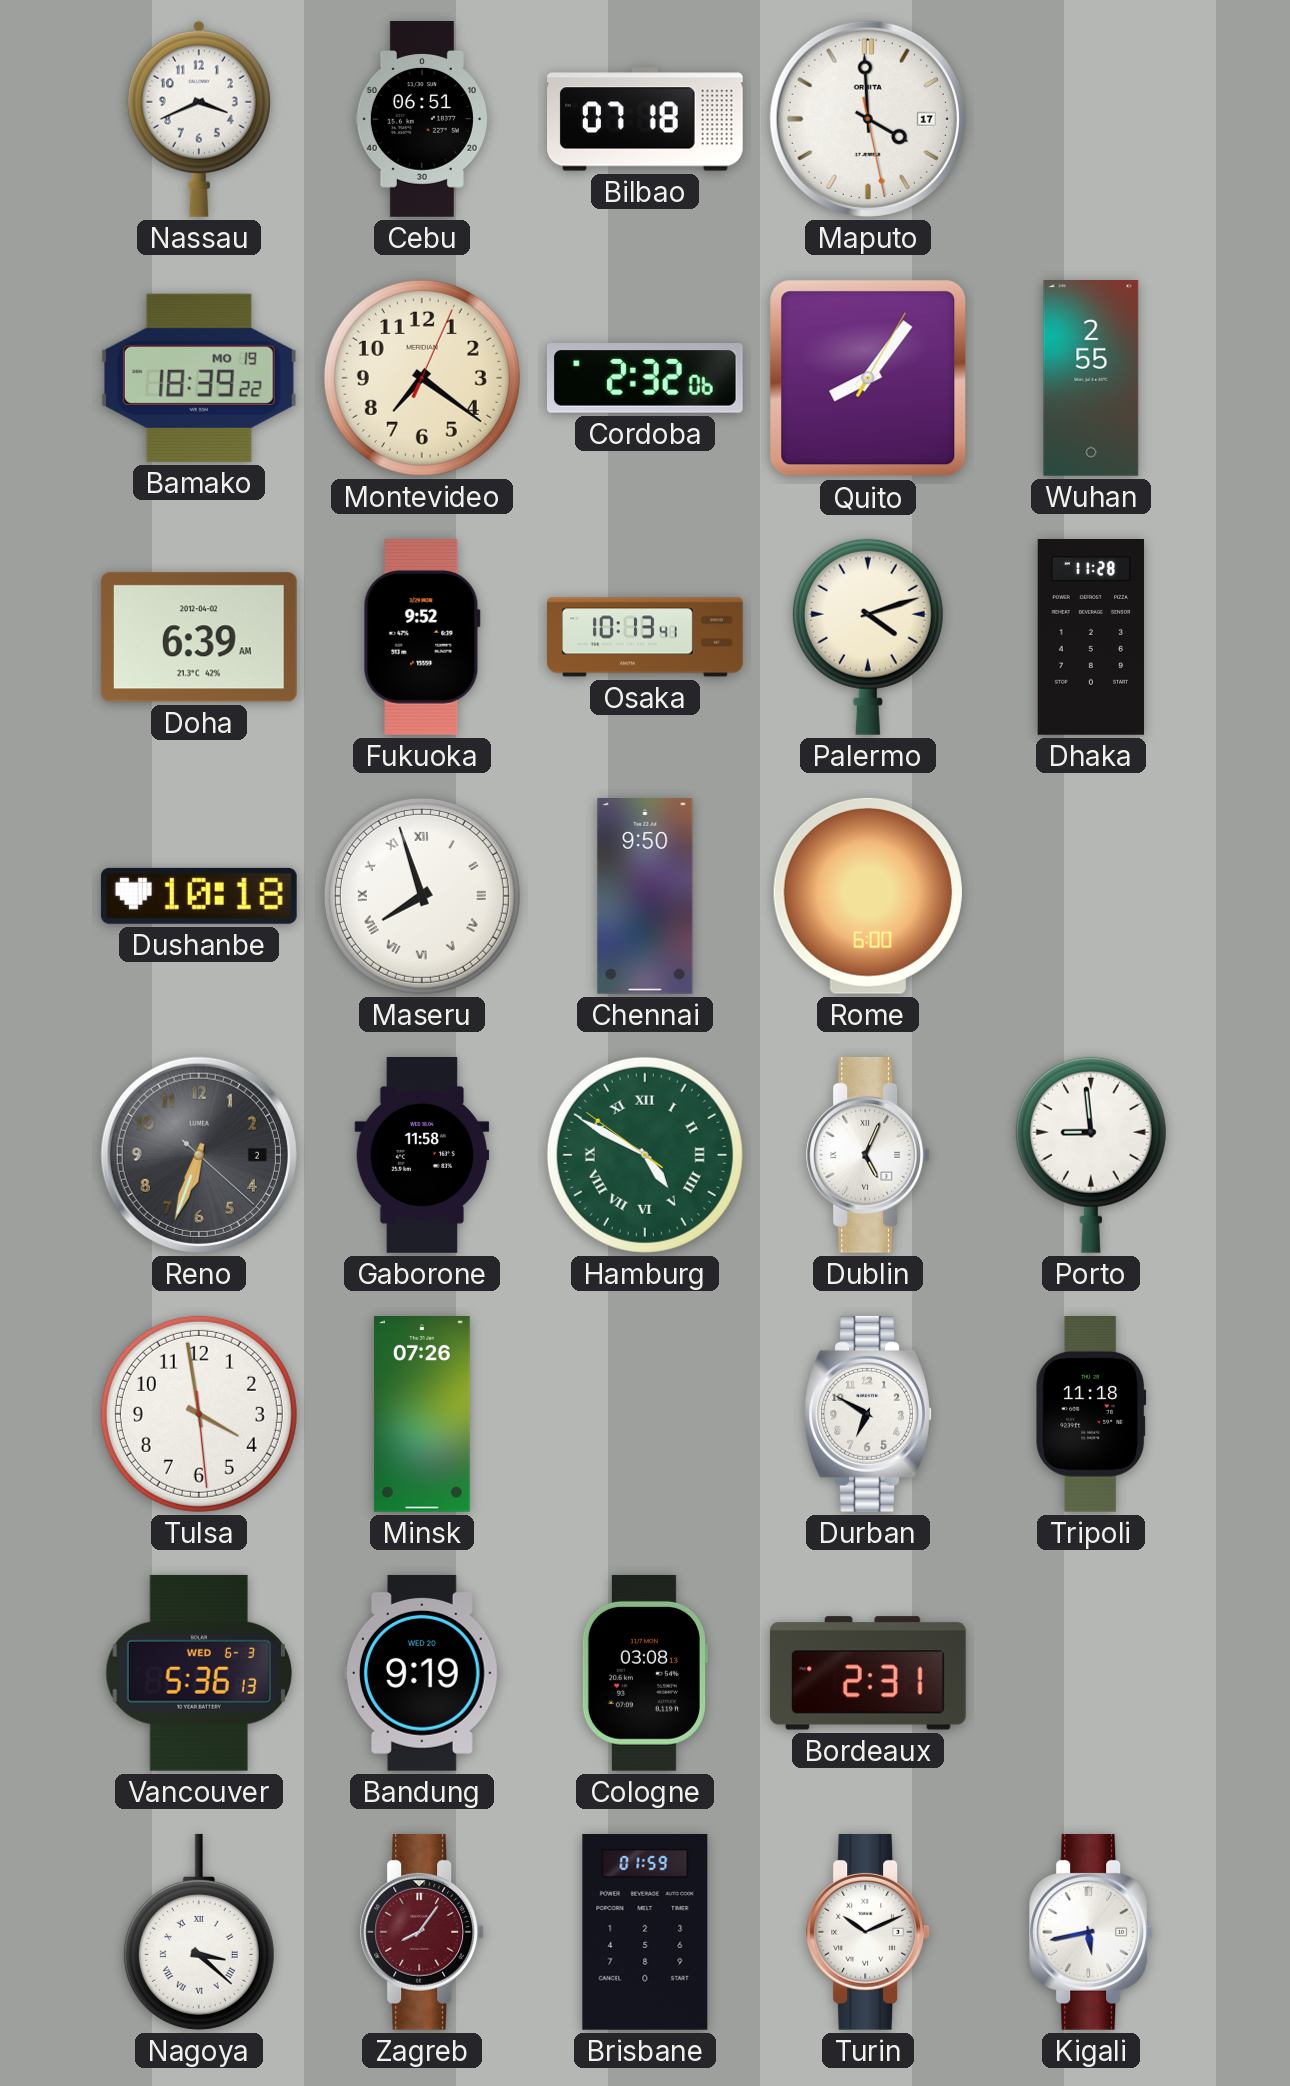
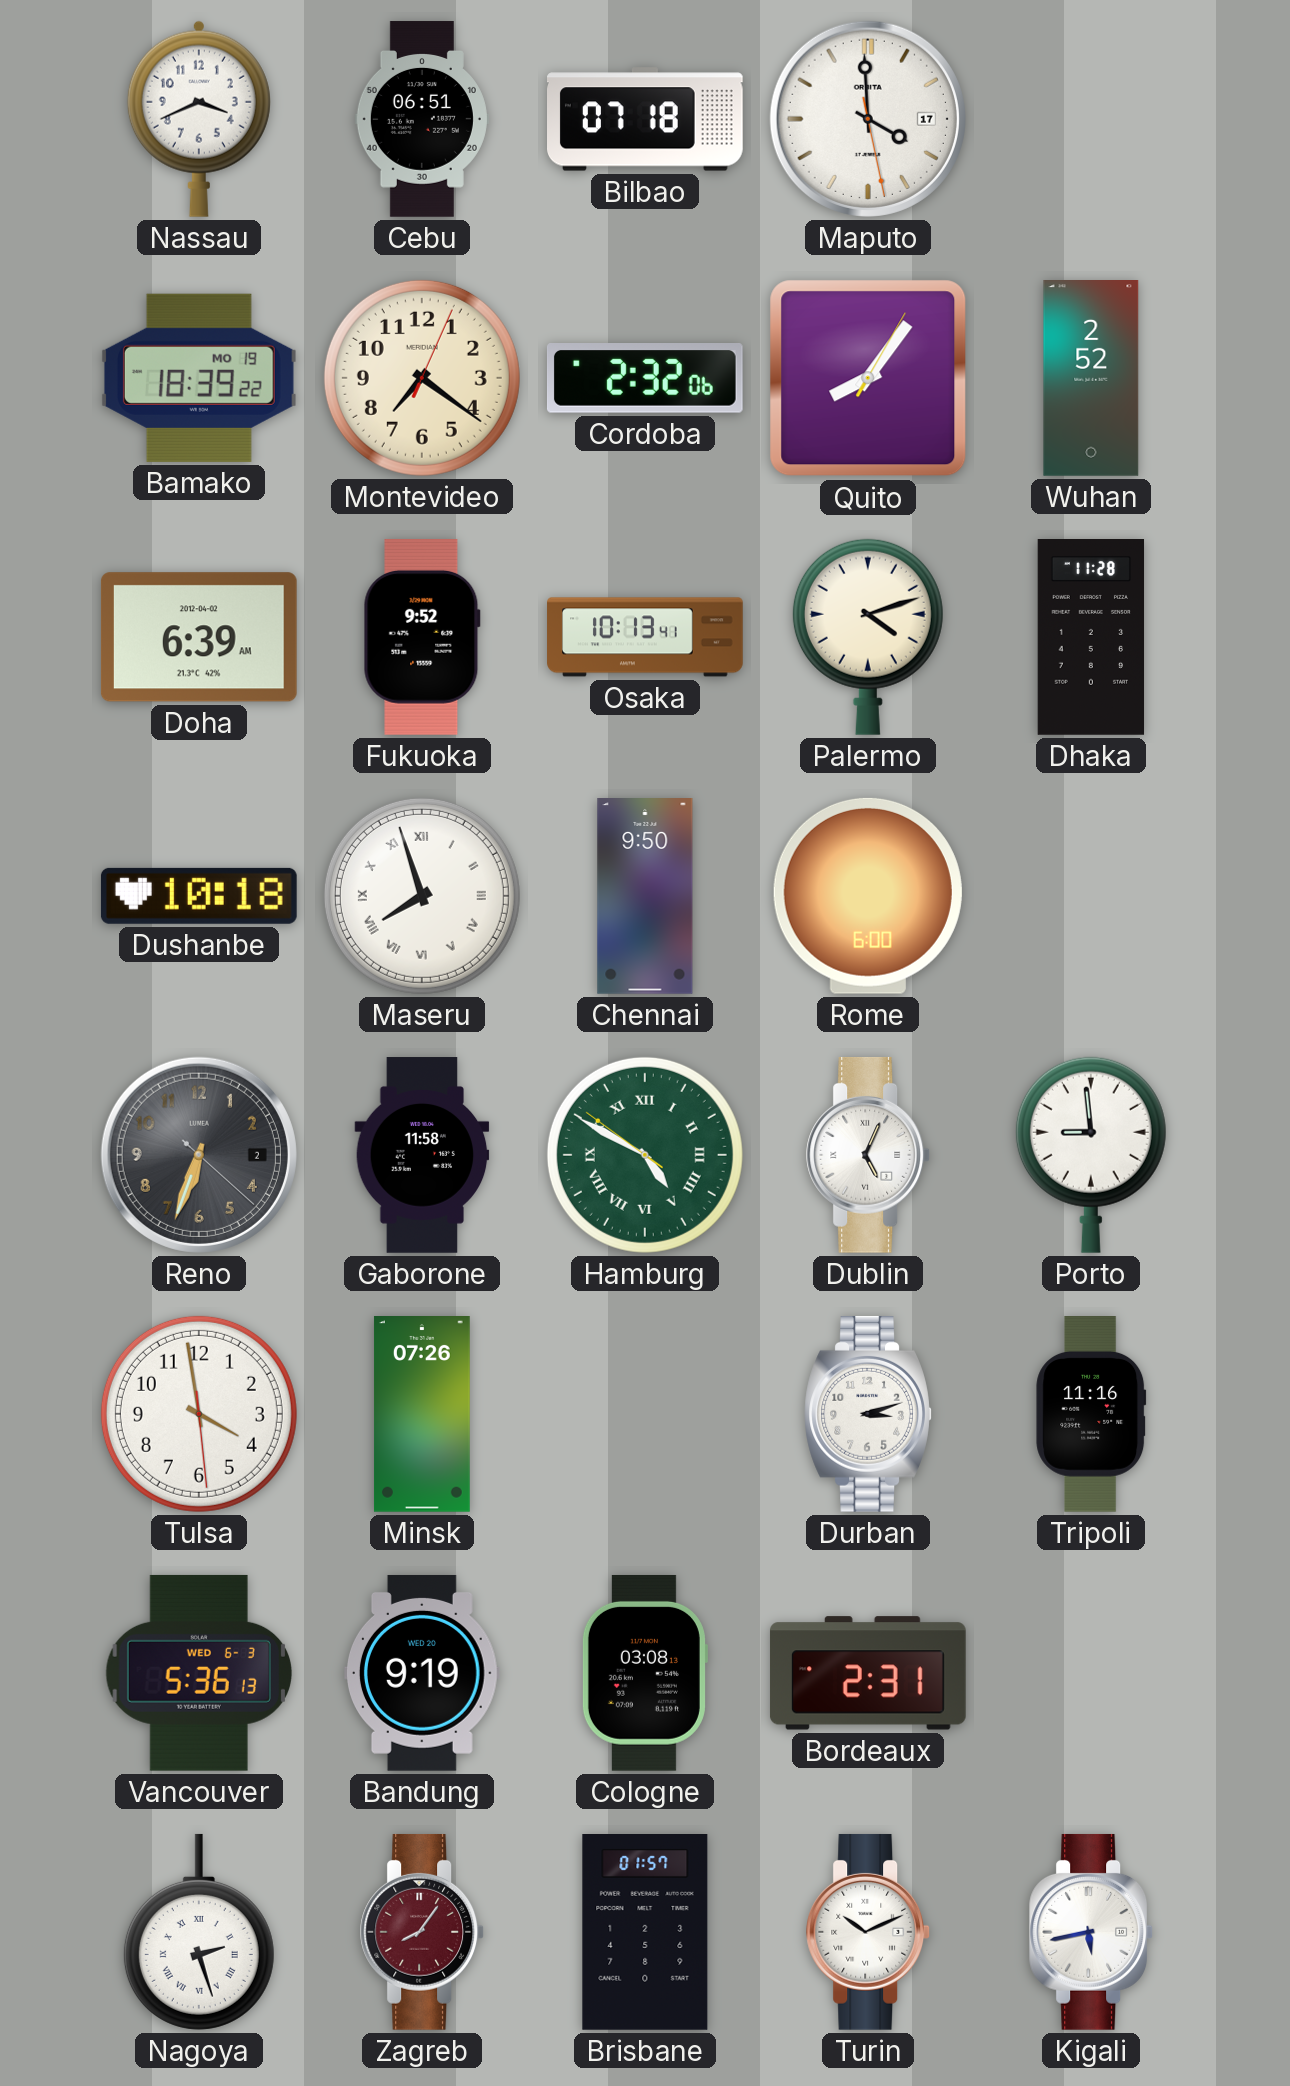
Wuhan: 2:55 -> 2:52
Durban: 6:50 -> 3:12
Tripoli: 11:18 -> 11:16
Nagoya: 3:22 -> 2:27
Brisbane: 01:59 -> 01:57
